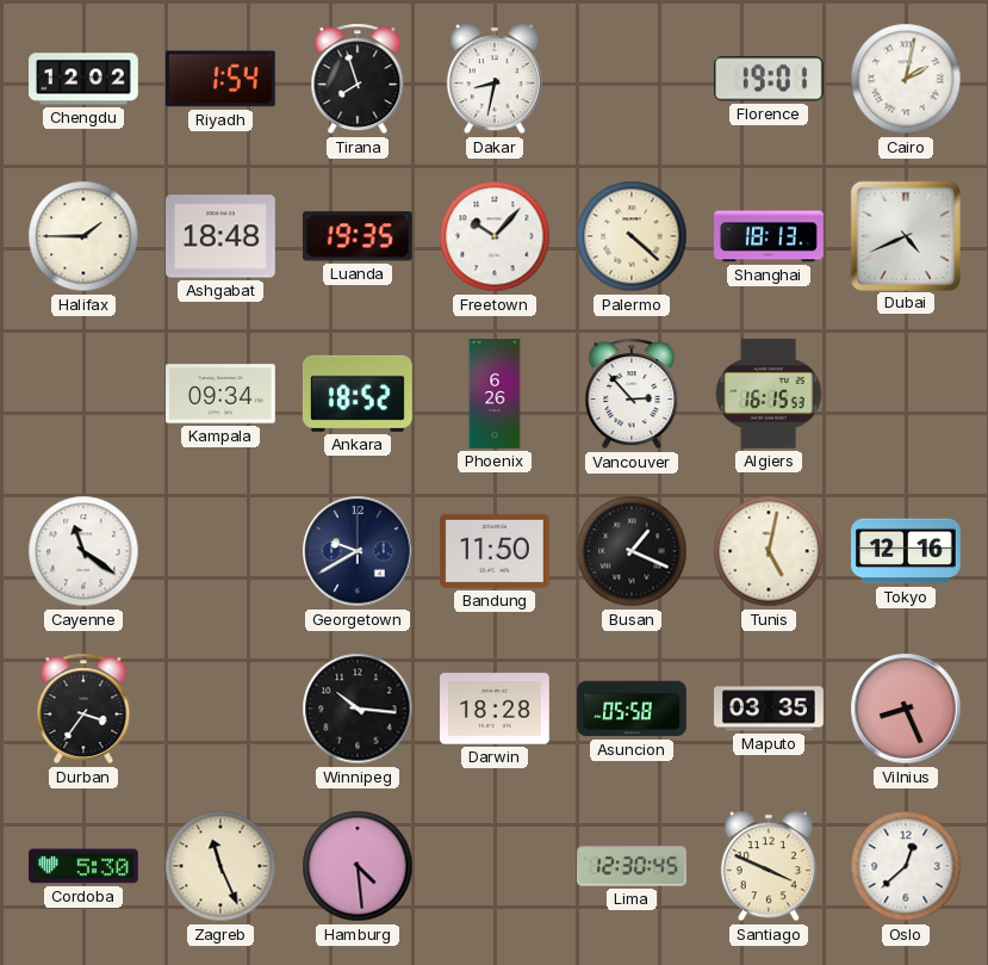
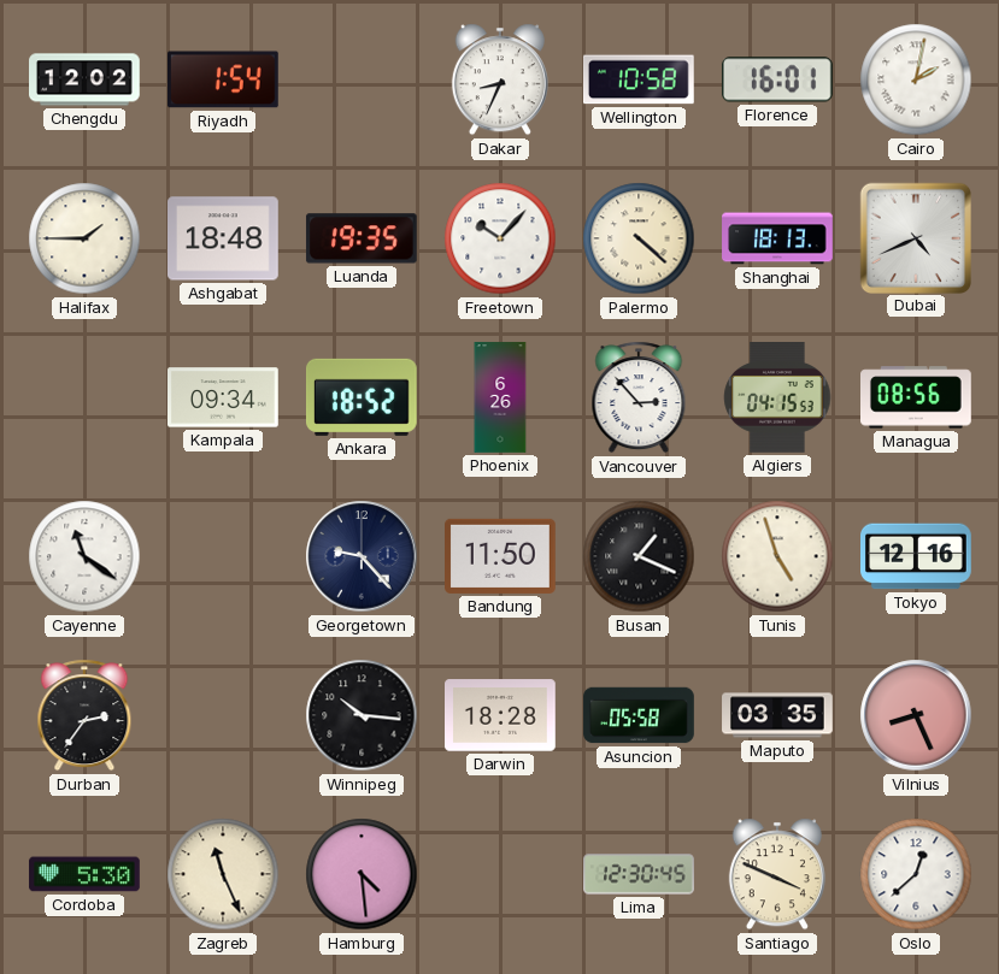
Tirana: 7:57 -> none
Dakar: 8:32 -> 8:34
Wellington: none -> 10:58
Florence: 19:01 -> 16:01
Algiers: 16:15 -> 04:15
Managua: none -> 08:56
Georgetown: 9:40 -> 9:23
Tunis: 5:02 -> 4:57
Durban: 3:36 -> 2:36
